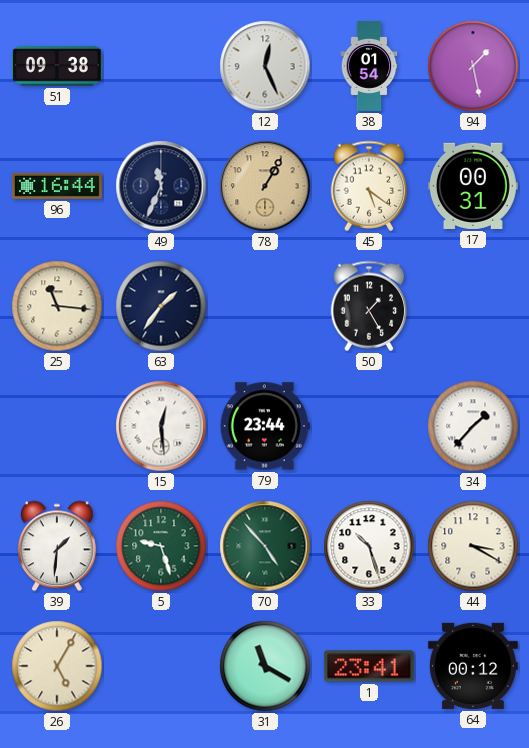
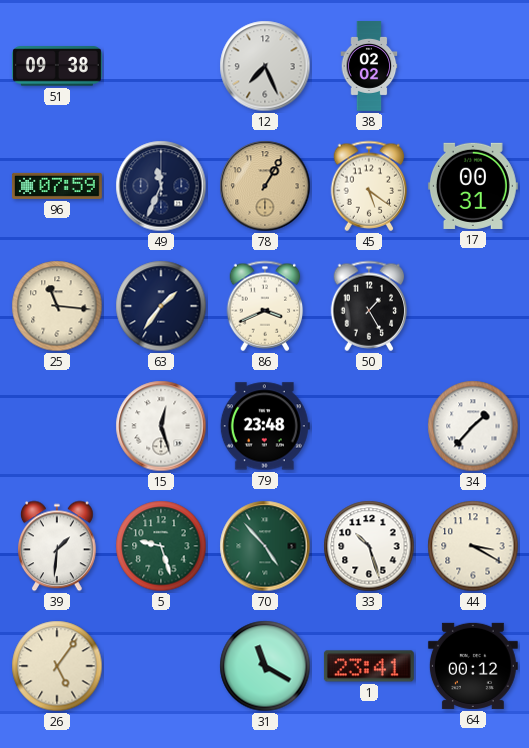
12: 12:26 -> 7:26
38: 01:54 -> 02:02
94: 1:28 -> none
96: 16:44 -> 07:59
86: none -> 3:41
15: 12:29 -> 12:27
79: 23:44 -> 23:48
26: 5:05 -> 5:06
